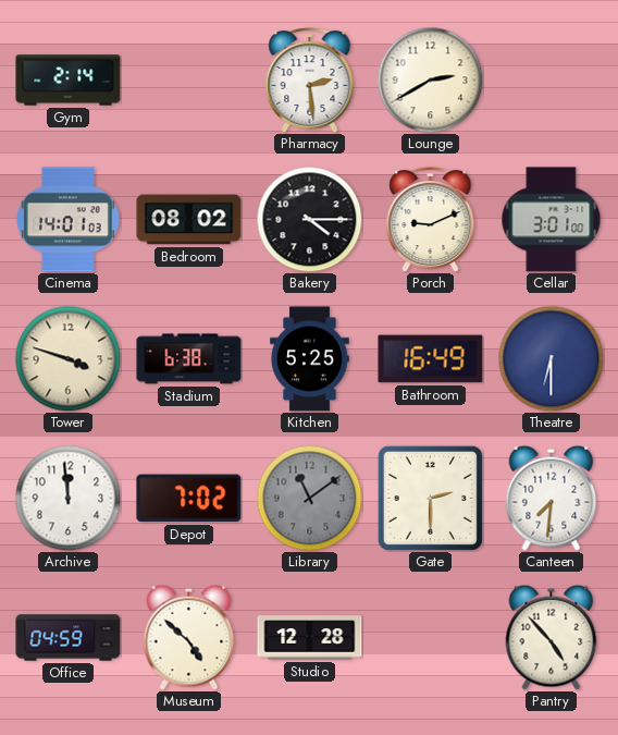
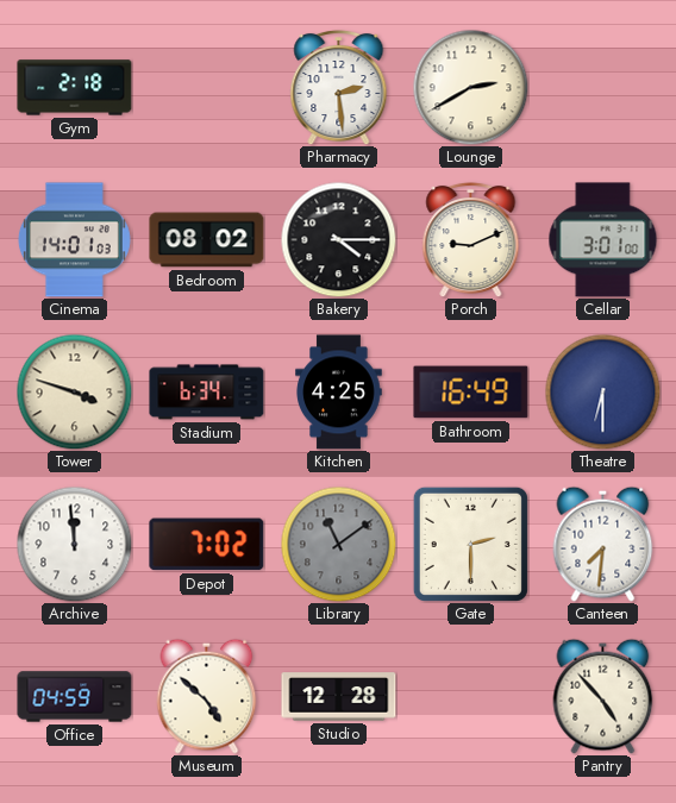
Gym: 2:14 -> 2:18
Stadium: 6:38 -> 6:34
Kitchen: 5:25 -> 4:25
